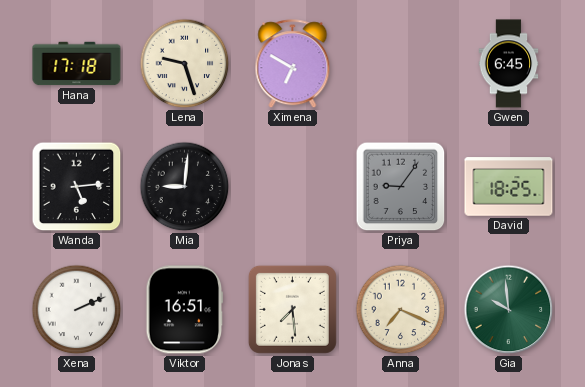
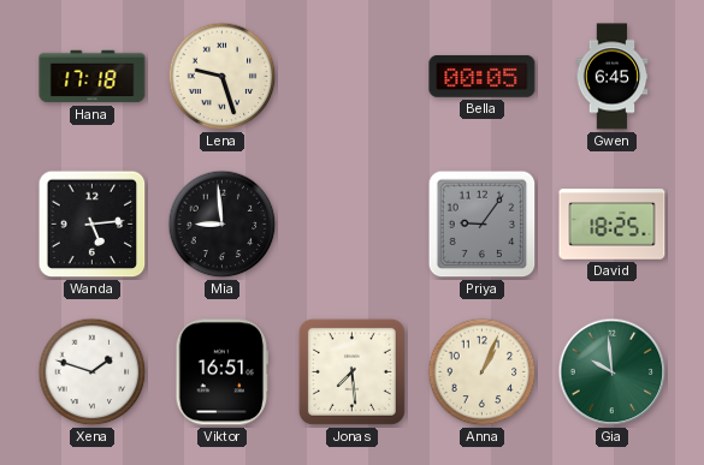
Ximena: 6:50 -> none
Bella: none -> 00:05
Mia: 9:01 -> 8:59
Xena: 2:11 -> 1:48
Anna: 7:19 -> 1:04
